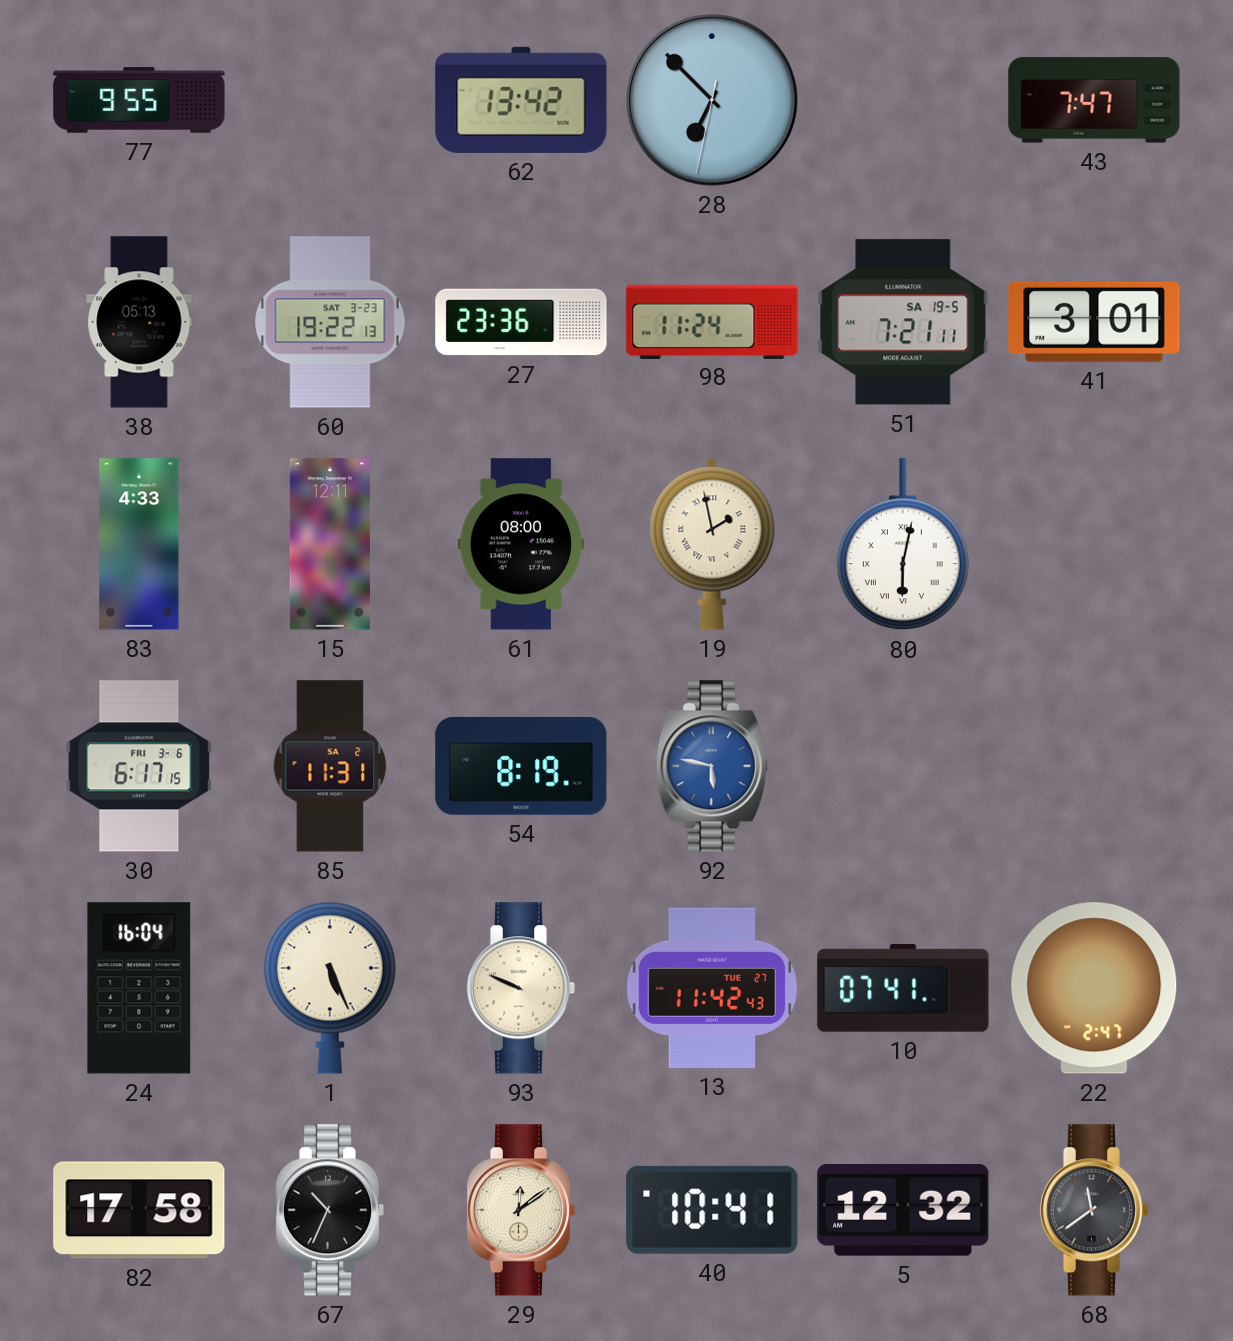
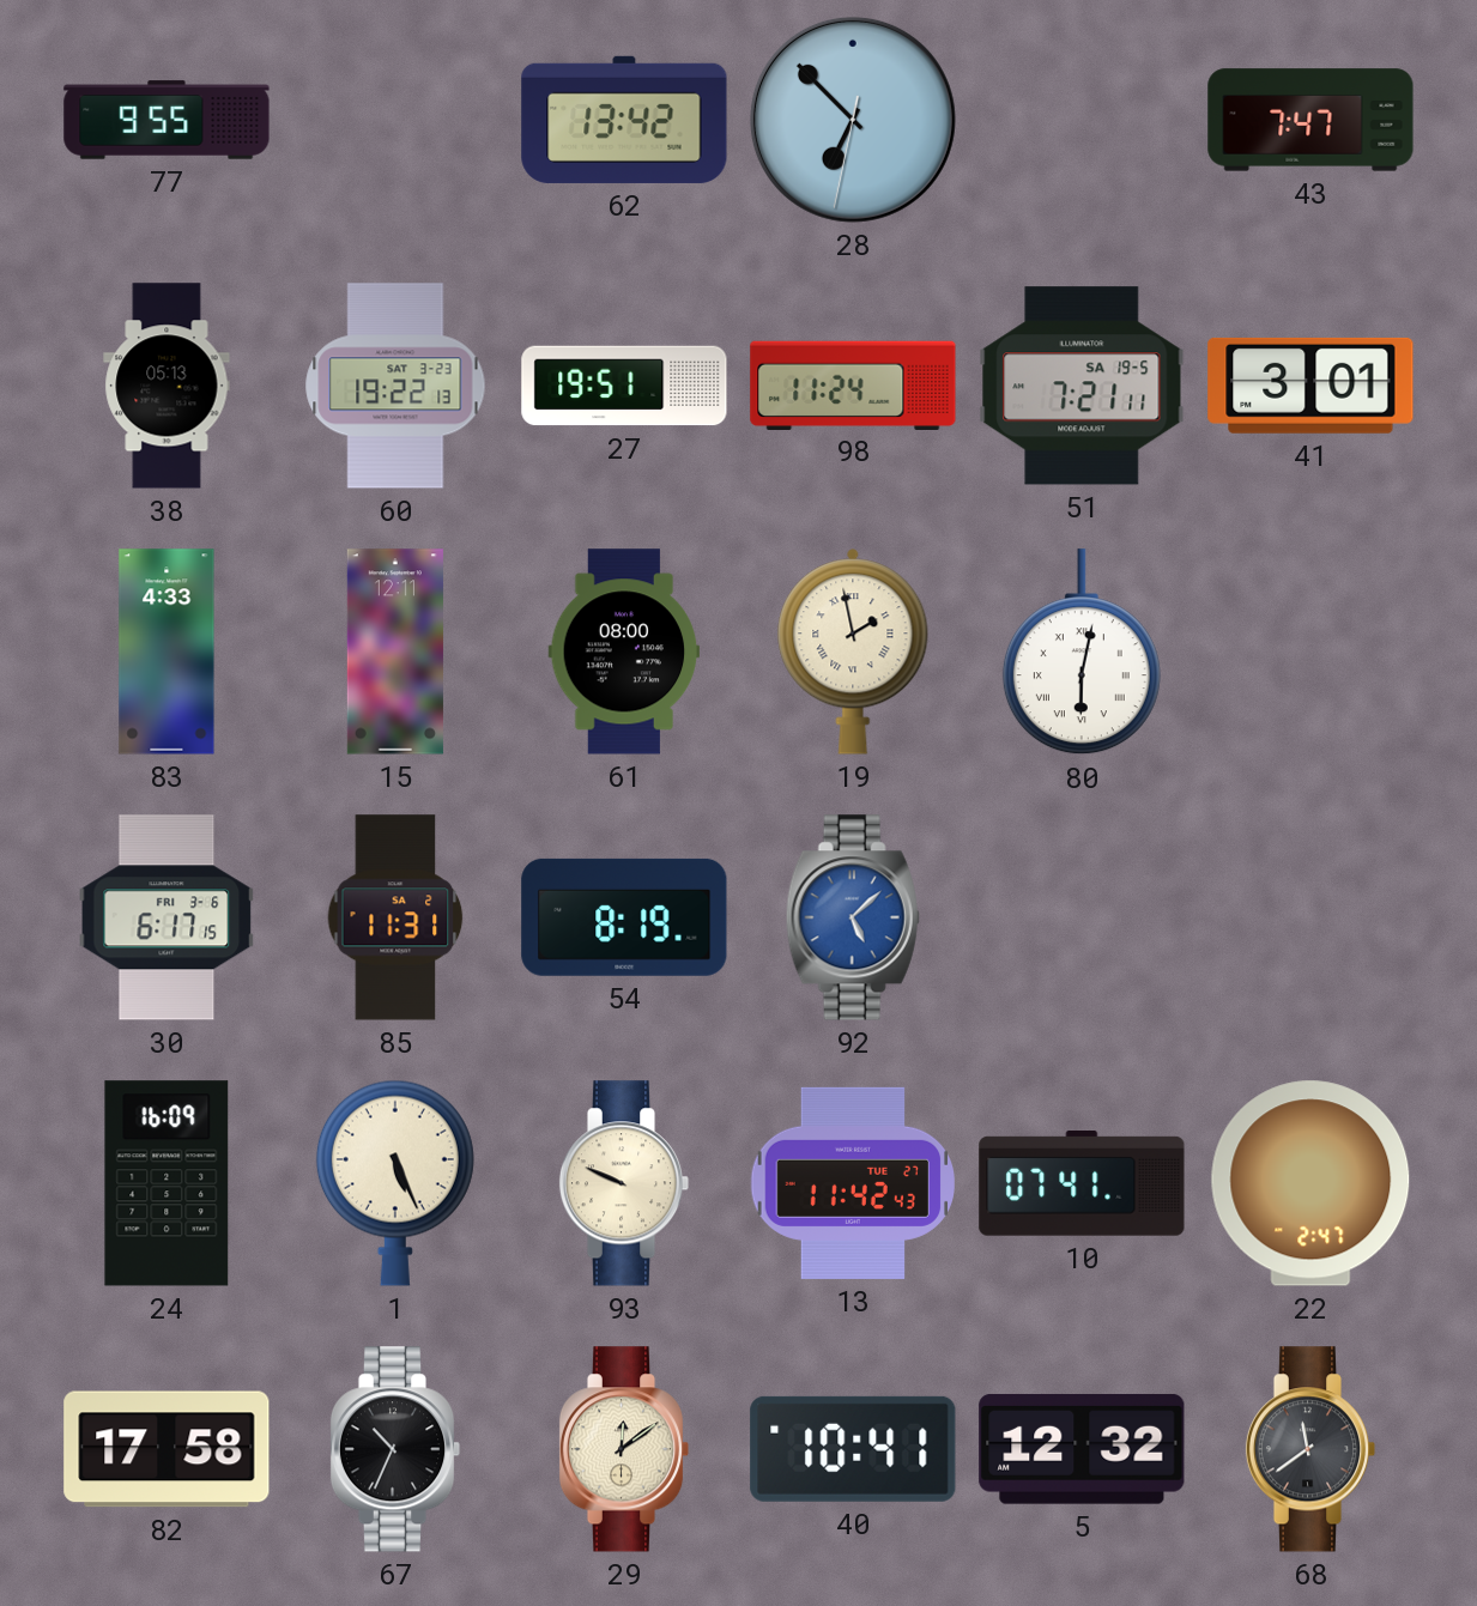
27: 23:36 -> 19:51
92: 5:47 -> 5:08
24: 16:04 -> 16:09
